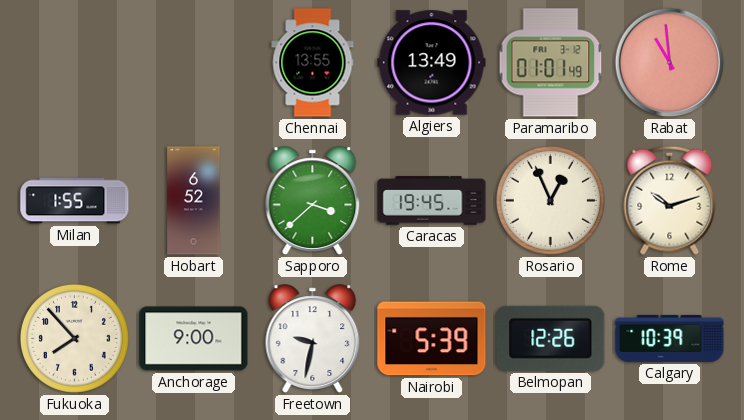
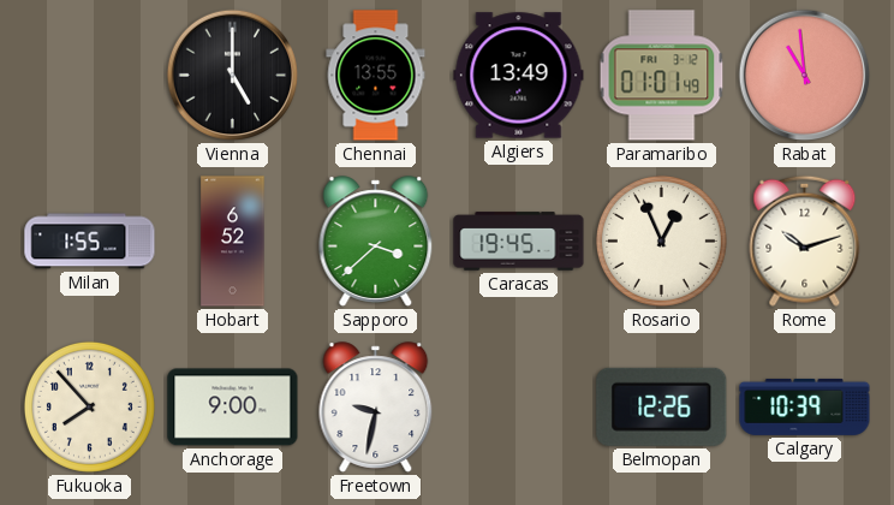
Vienna: none -> 5:00
Nairobi: 5:39 -> none
